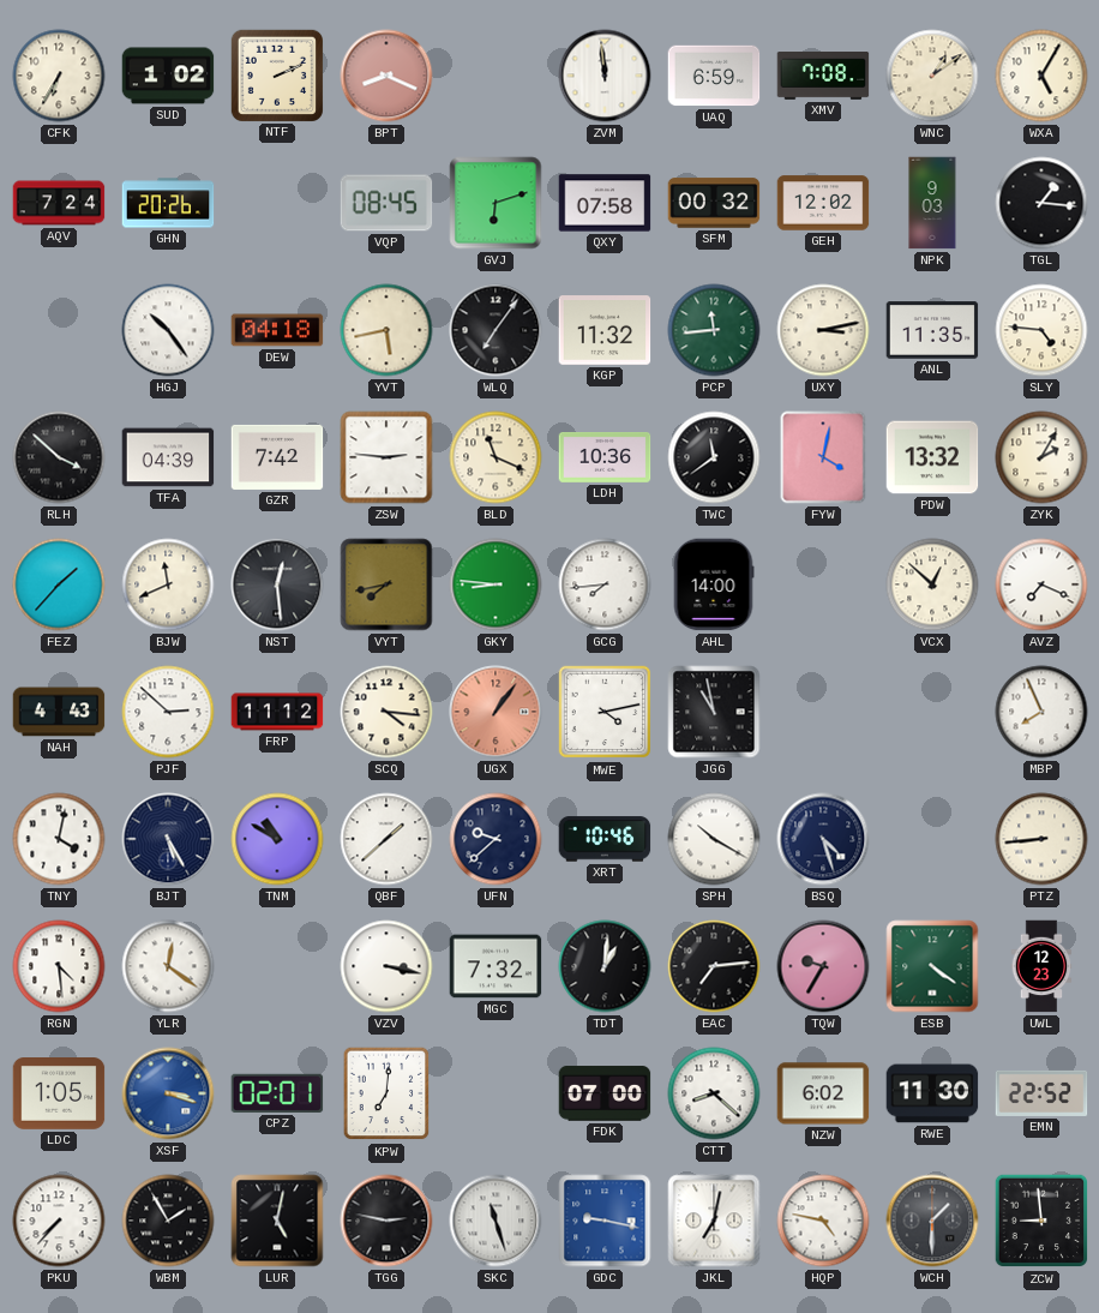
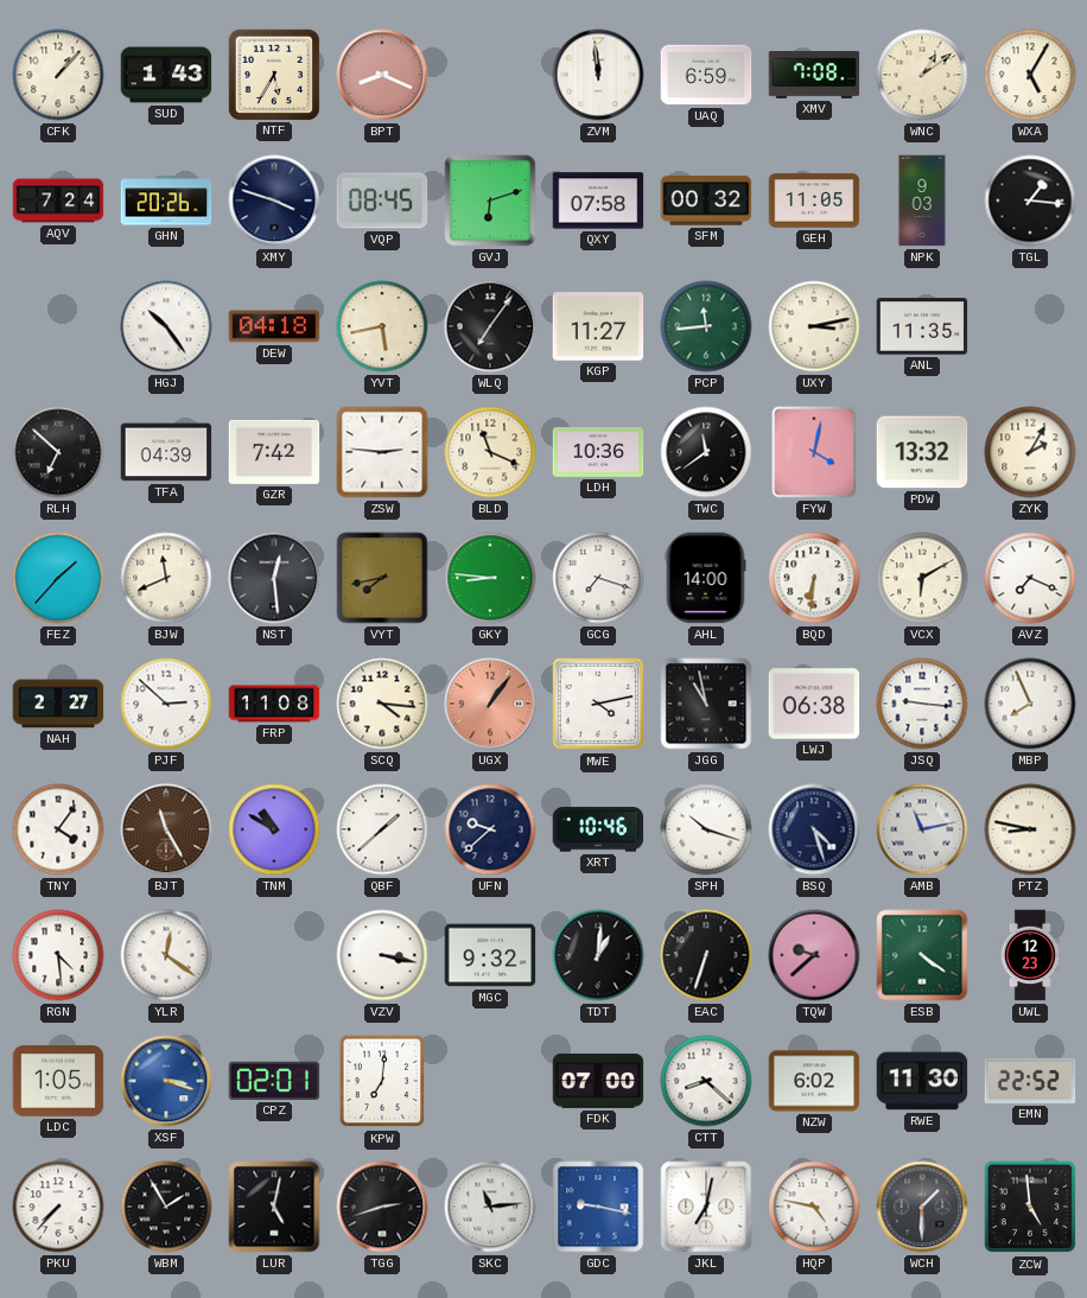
CFK: 6:35 -> 1:07
SUD: 1:02 -> 1:43
NTF: 2:11 -> 5:35
XMY: none -> 3:48
GEH: 12:02 -> 11:05
KGP: 11:32 -> 11:27
SLY: 4:46 -> none
RLH: 3:52 -> 6:52
GCG: 7:44 -> 7:18
BQD: none -> 6:31
VCX: 12:52 -> 6:10
NAH: 4:43 -> 2:27
FRP: 11:12 -> 11:08
LWJ: none -> 06:38
JSQ: none -> 9:16
TNY: 4:02 -> 4:06
BJT: 5:25 -> 11:25
BJT dial: navy -> brown
SPH: 10:20 -> 10:18
AMB: none -> 11:13
PTZ: 8:44 -> 8:47
MGC: 7:32 -> 9:32
EAC: 7:14 -> 6:33
TQW: 9:35 -> 9:38
TGG: 2:47 -> 2:42
SKC: 11:27 -> 11:14
ZCW: 8:59 -> 4:59
